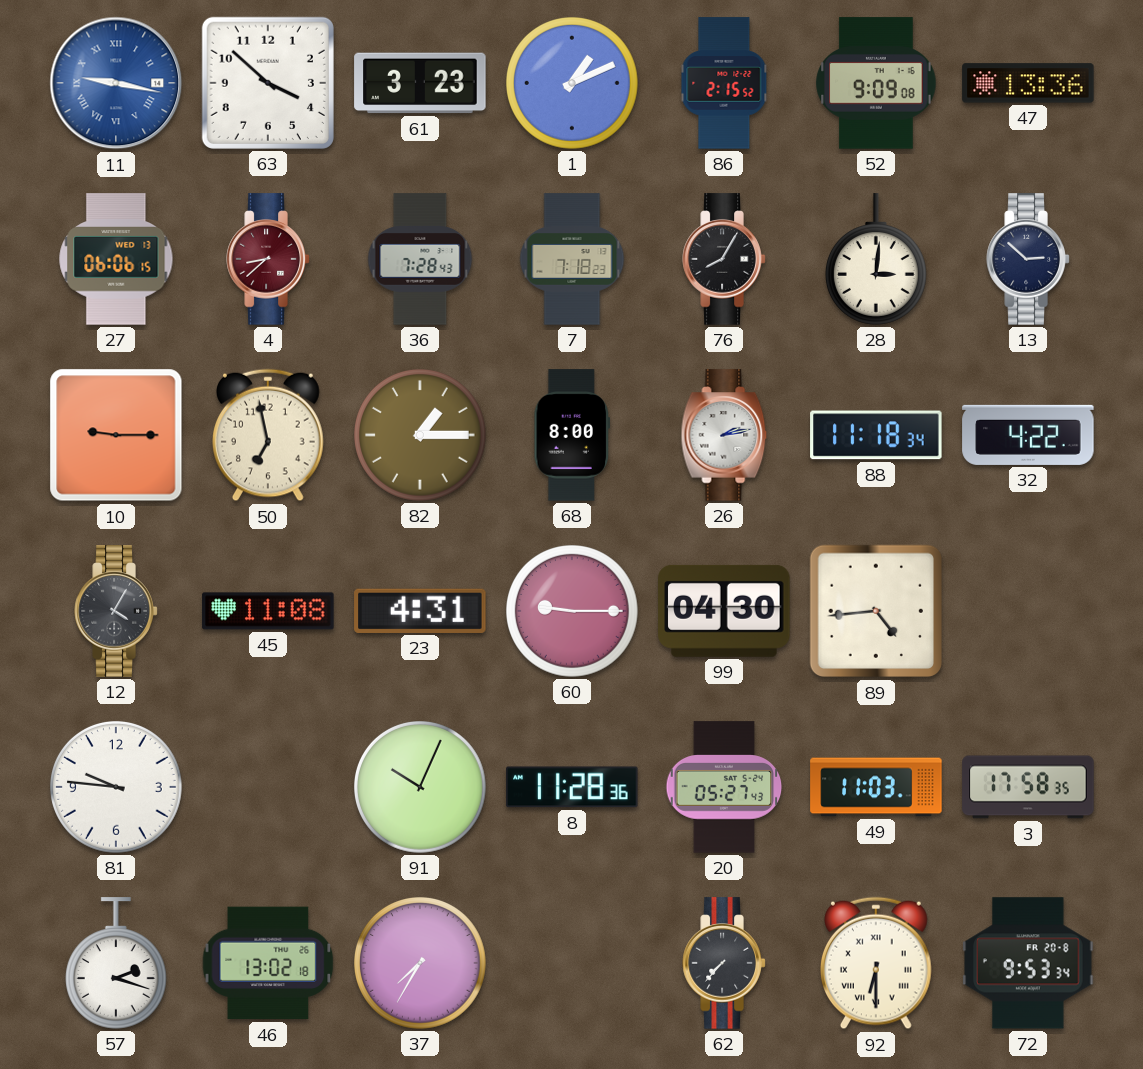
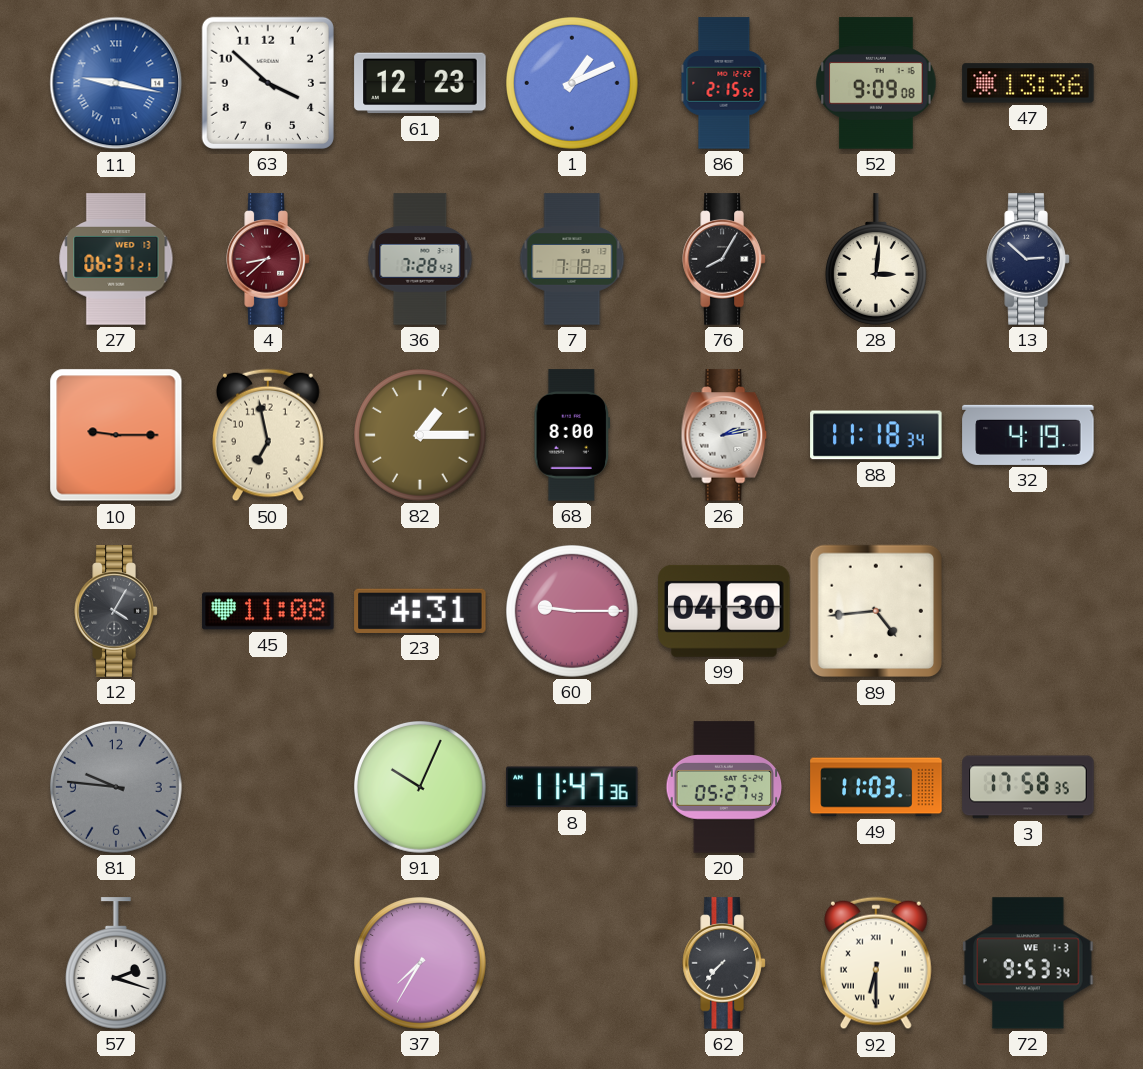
61: 3:23 -> 12:23
27: 06:06 -> 06:31
32: 4:22 -> 4:19
81 dial: white -> grey
8: 11:28 -> 11:47
46: 13:02 -> none
72 date: FR 20-8 -> WE 1-3
